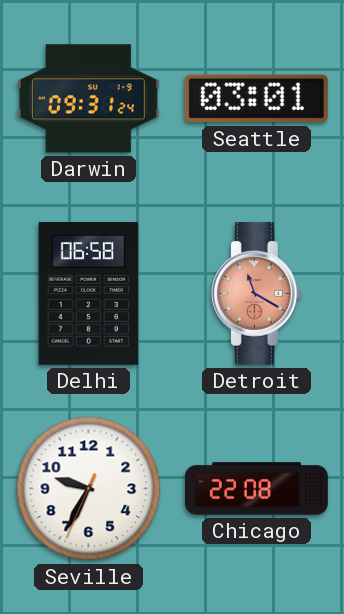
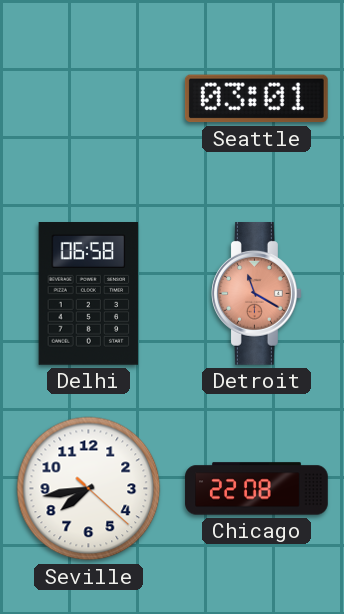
Darwin: 09:31 -> none
Seville: 9:34 -> 7:43
